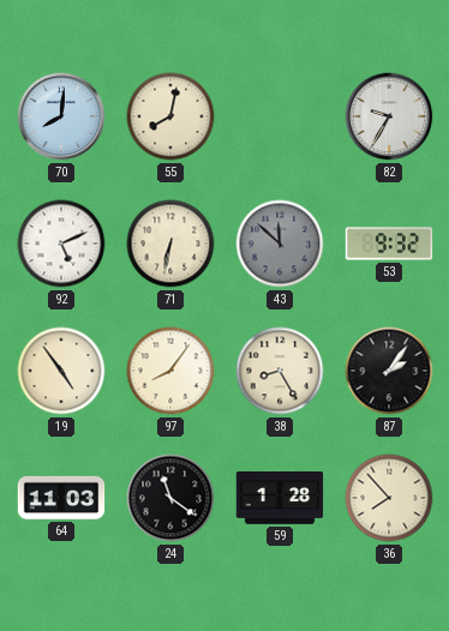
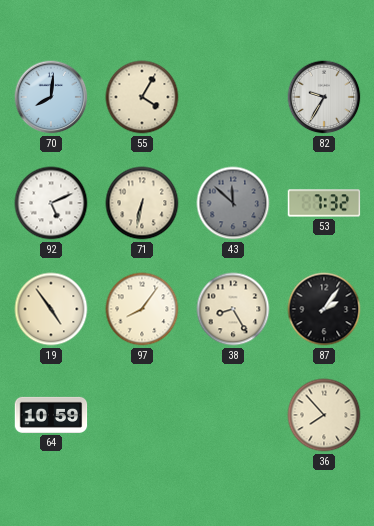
55: 8:02 -> 4:05
53: 9:32 -> 7:32
64: 11:03 -> 10:59
24: 11:21 -> none
59: 1:28 -> none
